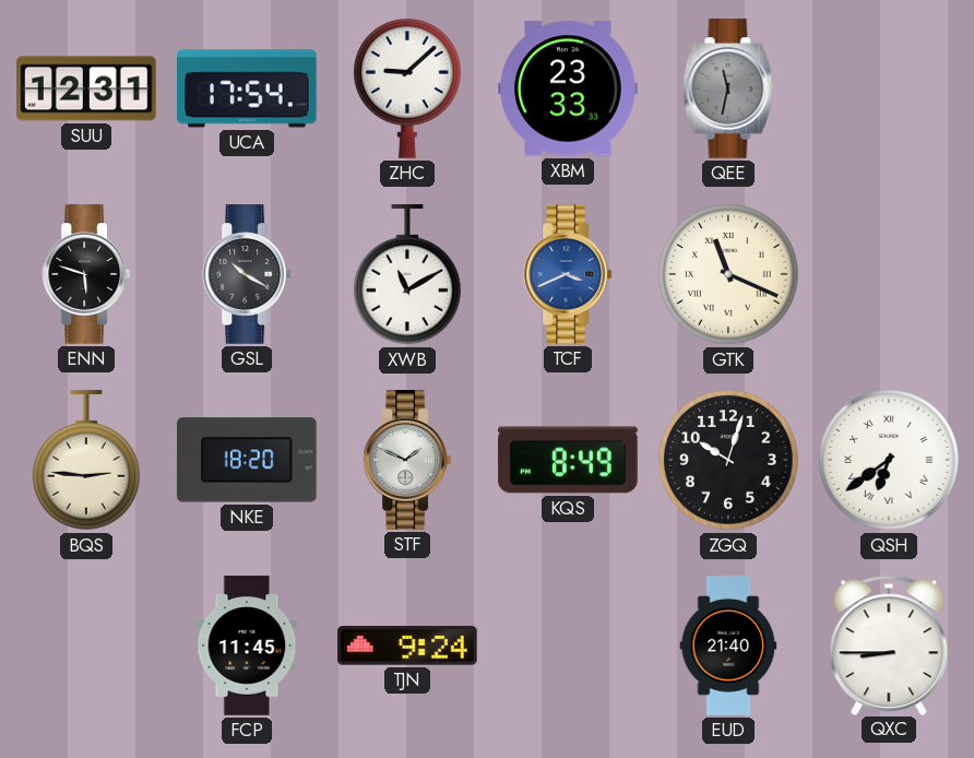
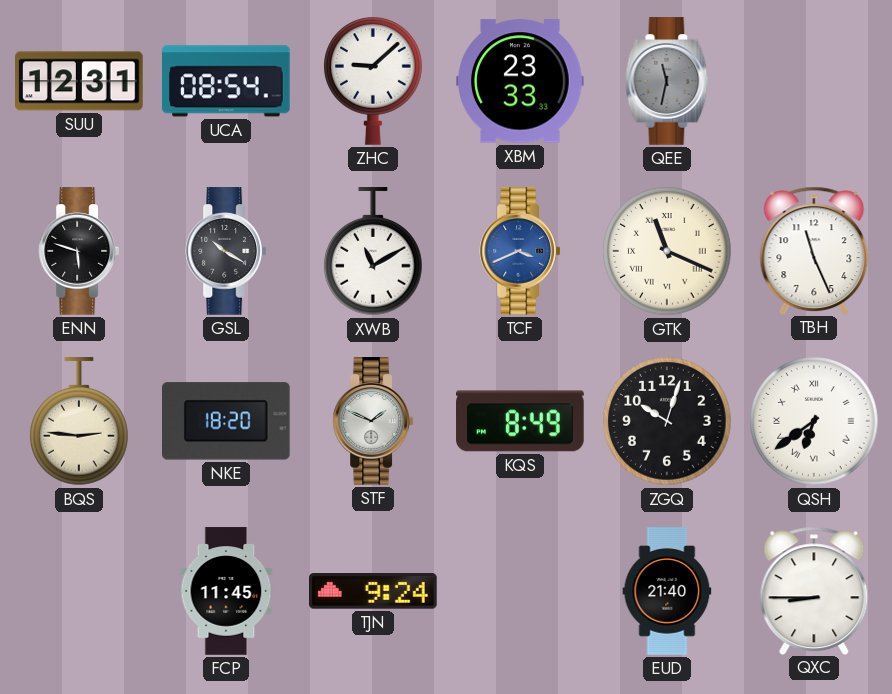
UCA: 17:54 -> 08:54
TBH: none -> 11:26
